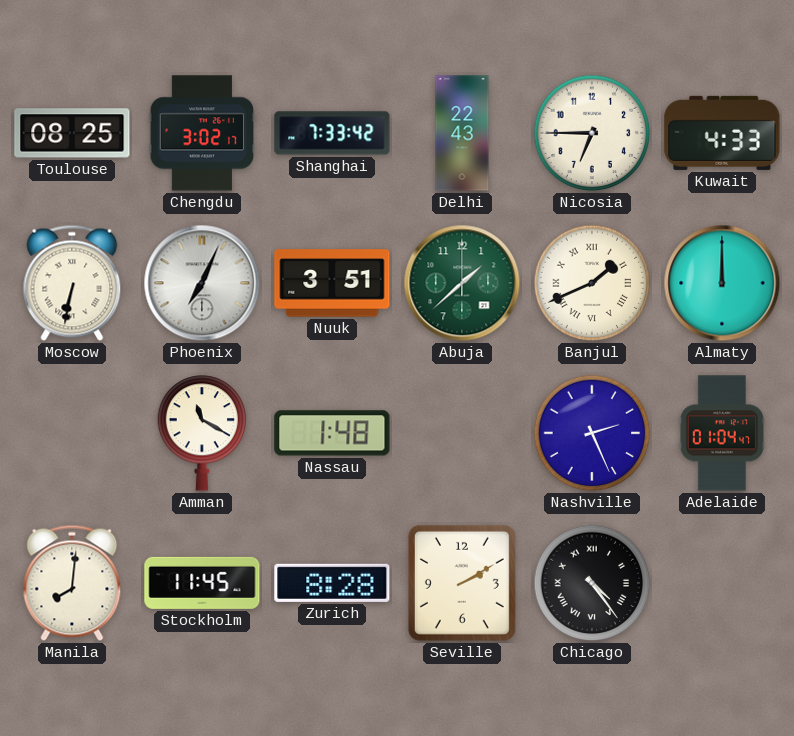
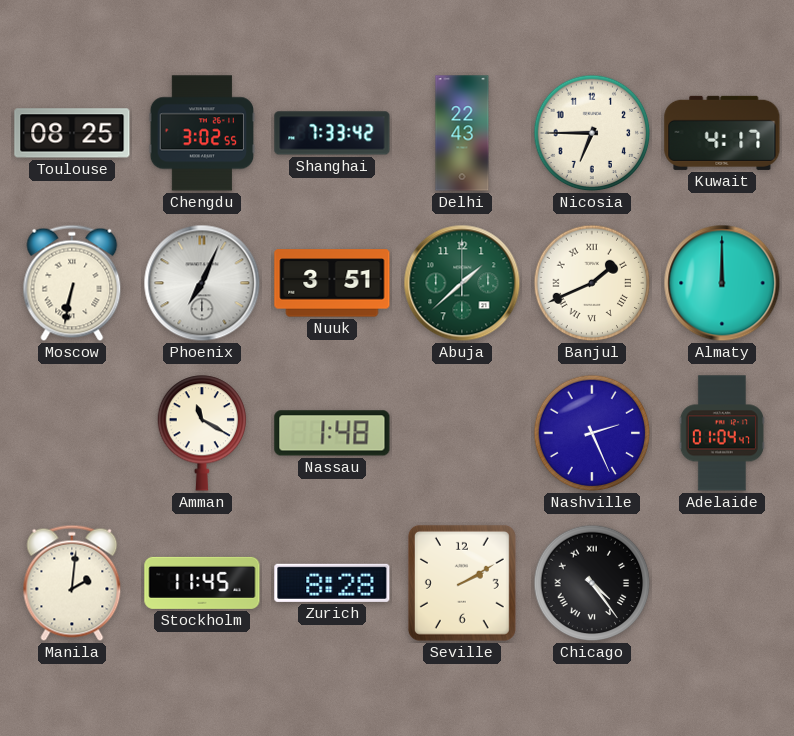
Chengdu: 3:02:17 -> 3:02:55
Kuwait: 4:33 -> 4:17
Manila: 8:01 -> 2:01
